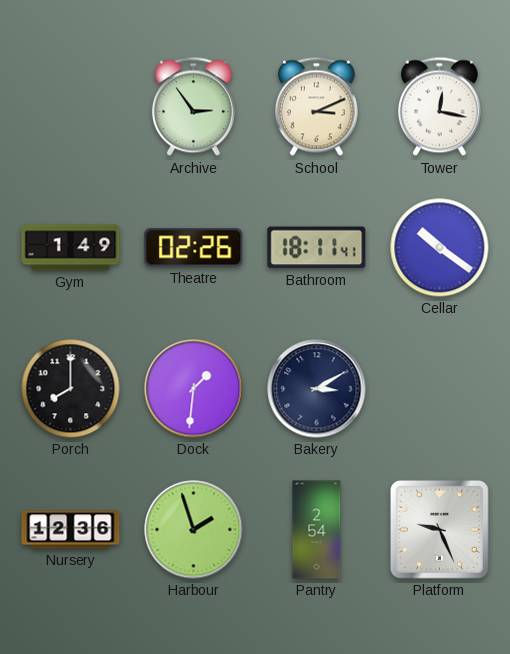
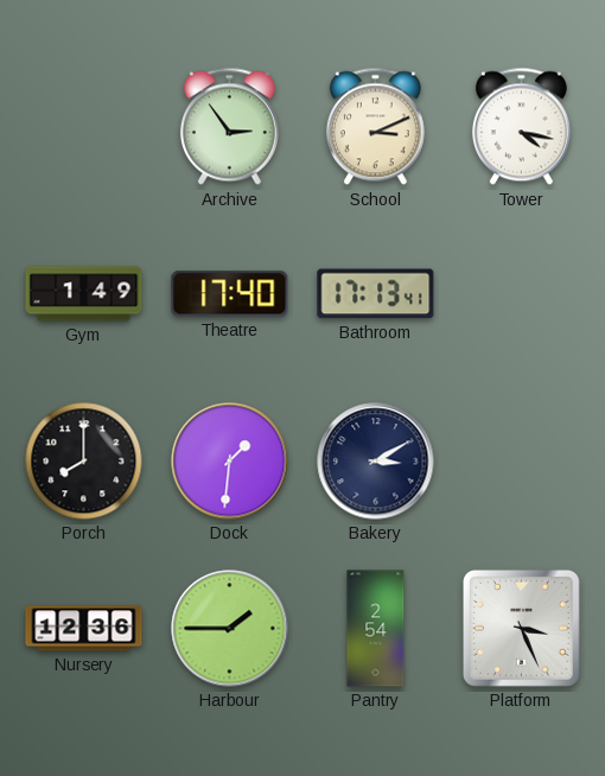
Tower: 12:17 -> 4:17
Theatre: 02:26 -> 17:40
Bathroom: 18:11 -> 17:13
Cellar: 10:21 -> none
Harbour: 1:57 -> 1:45
Platform: 9:26 -> 3:26
